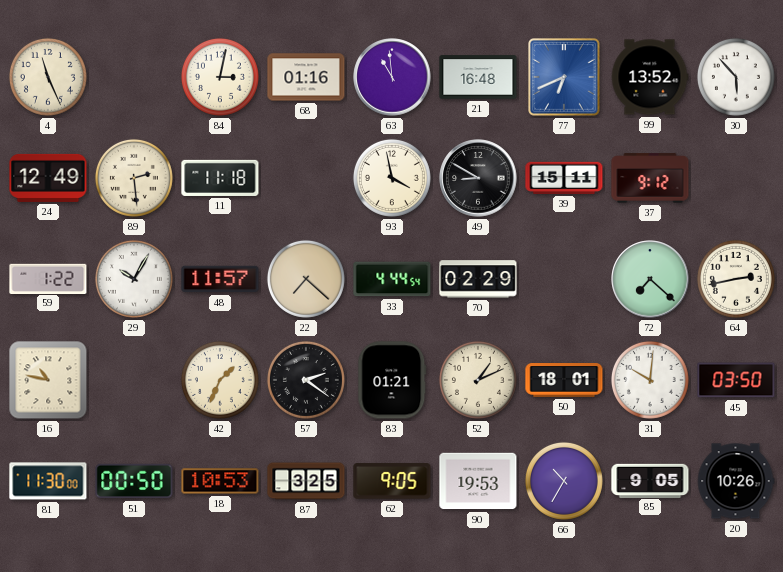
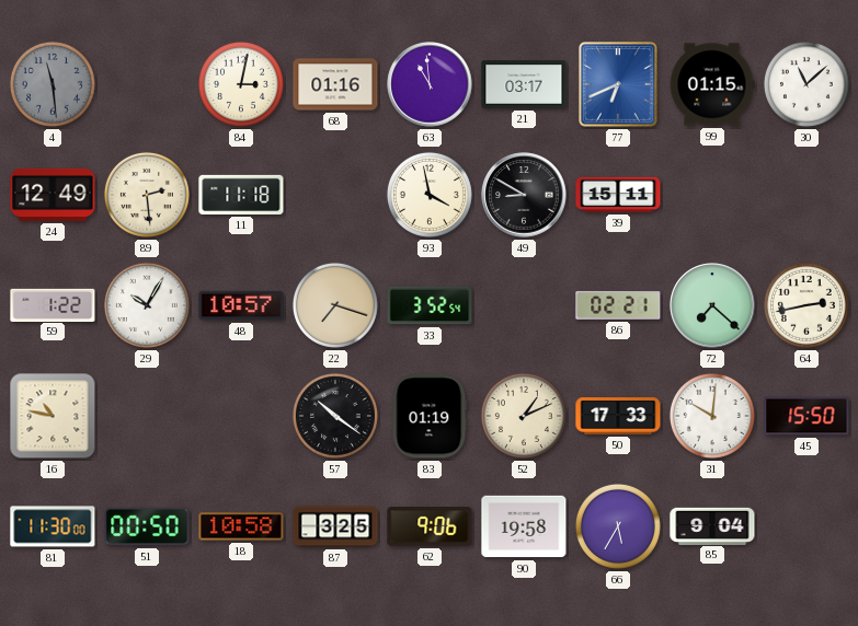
4: 11:26 -> 11:29
4 dial: cream -> grey
21: 16:48 -> 03:17
99: 13:52 -> 01:15
30: 5:53 -> 11:08
37: 9:12 -> none
48: 11:57 -> 10:57
22: 7:22 -> 7:18
33: 4:44 -> 3:52
70: 02:29 -> none
86: none -> 02:21
42: 1:34 -> none
57: 2:21 -> 10:21
83: 01:21 -> 01:19
50: 18:01 -> 17:33
45: 03:50 -> 15:50
18: 10:53 -> 10:58
62: 9:05 -> 9:06
90: 19:53 -> 19:58
66: 10:35 -> 5:35
85: 9:05 -> 9:04
20: 10:26 -> none
